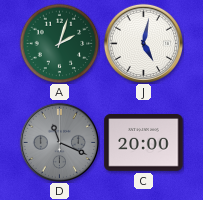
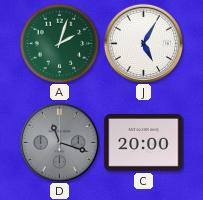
J: 5:02 -> 5:05
D: 11:19 -> 11:18
